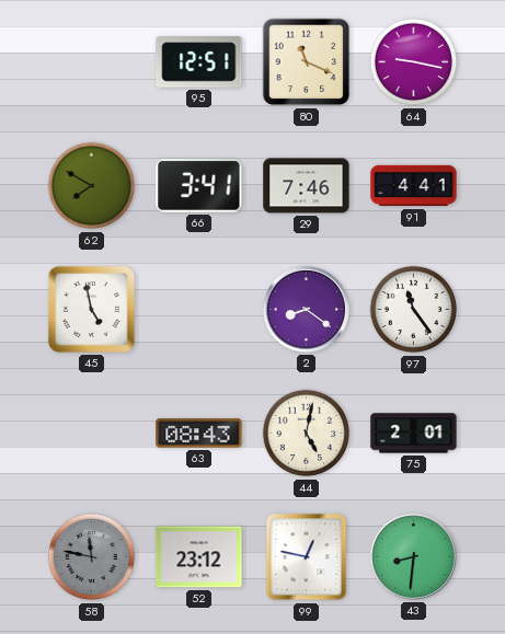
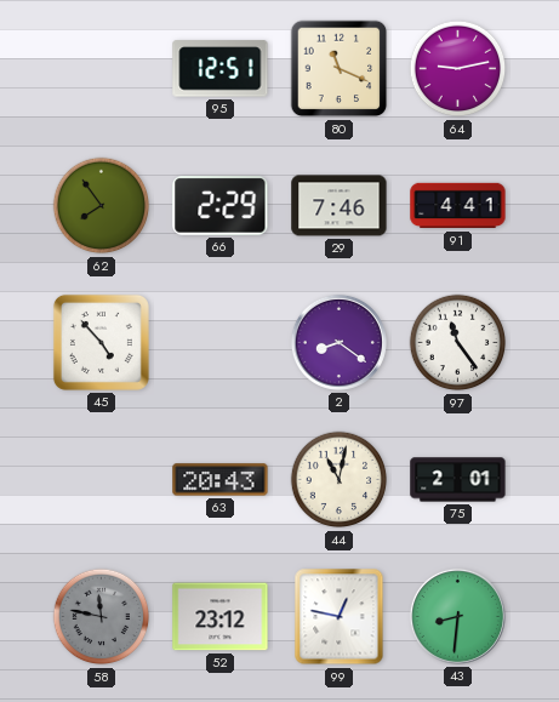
64: 9:17 -> 9:13
62: 7:50 -> 7:54
66: 3:41 -> 2:29
45: 4:58 -> 4:53
63: 08:43 -> 20:43
44: 5:02 -> 11:02
